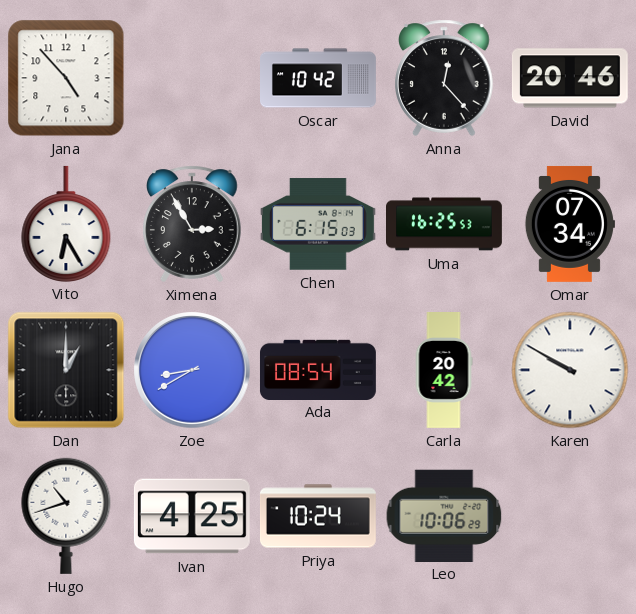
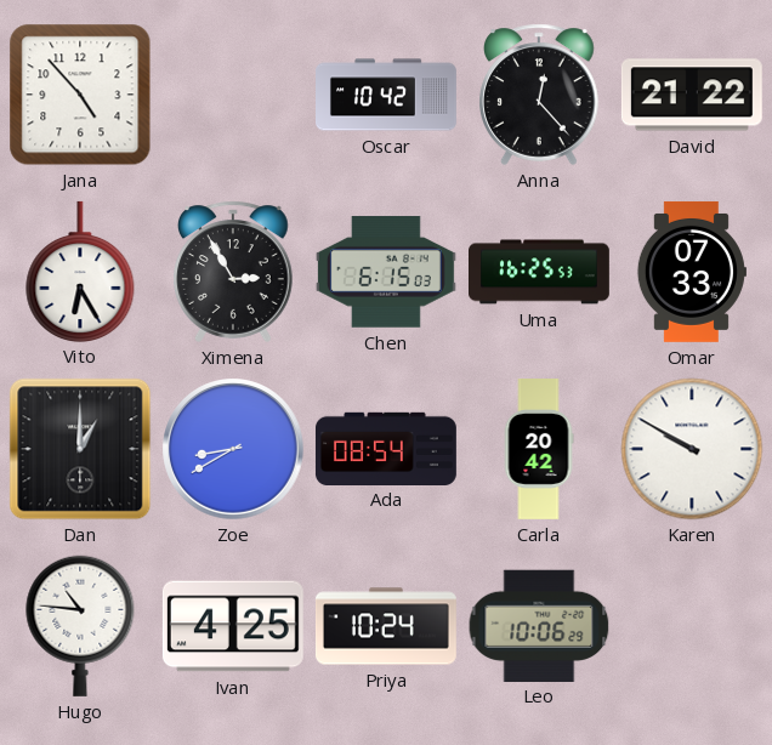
David: 20:46 -> 21:22
Omar: 07:34 -> 07:33
Hugo: 10:42 -> 10:46
